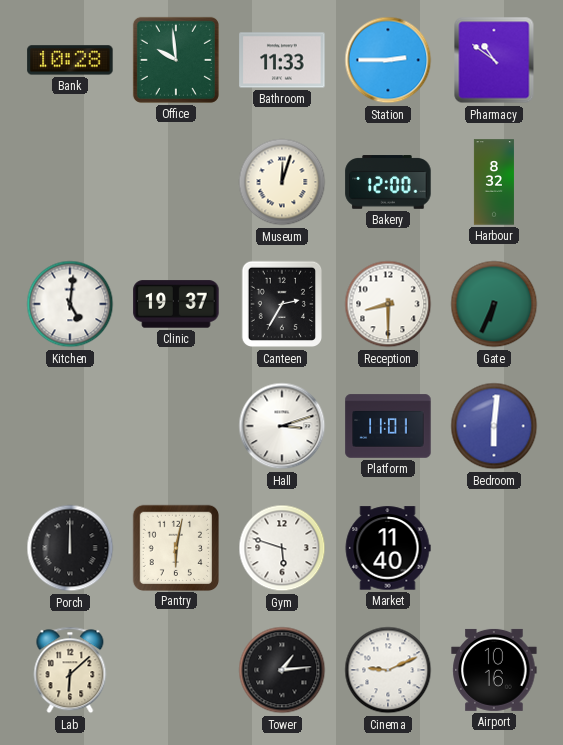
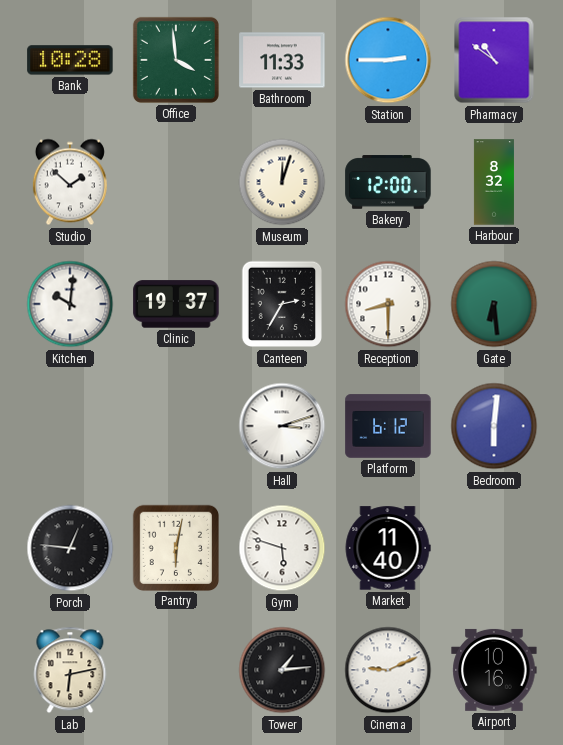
Office: 9:59 -> 3:59
Studio: none -> 1:52
Kitchen: 5:01 -> 10:01
Gate: 6:34 -> 6:29
Platform: 11:01 -> 6:12
Porch: 12:00 -> 12:46
Lab: 6:08 -> 6:13
